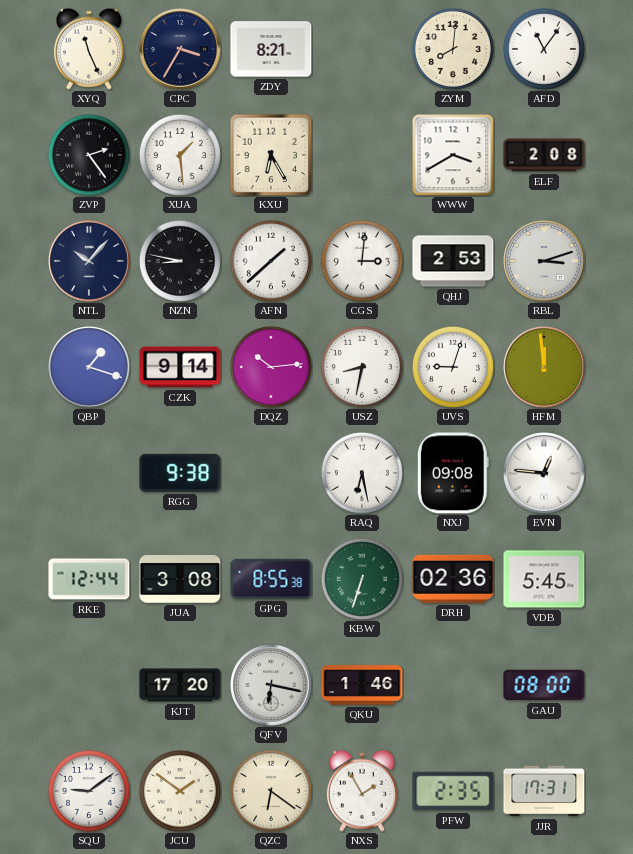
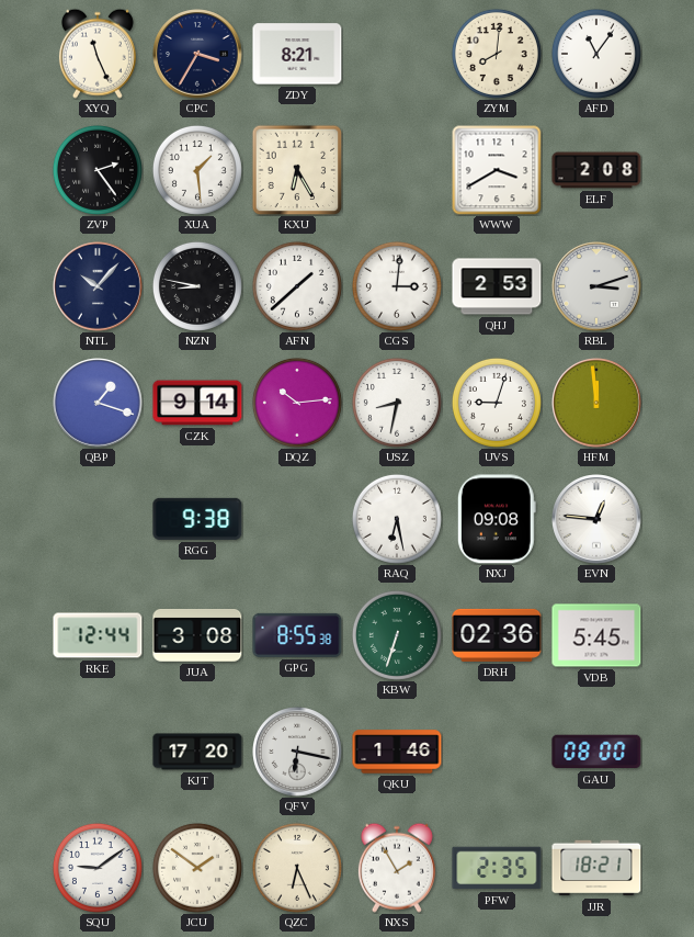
QZC: 6:21 -> 6:26
JJR: 17:31 -> 18:21
